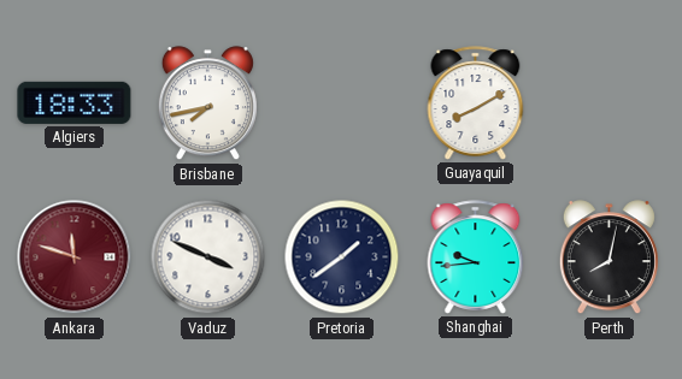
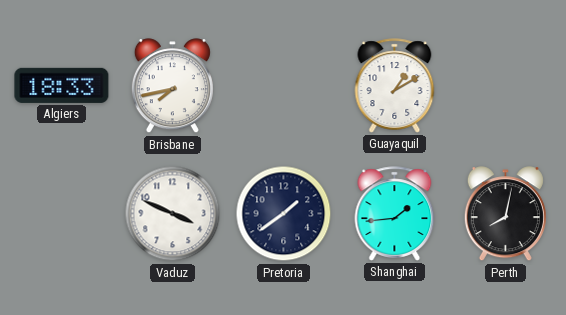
Guayaquil: 8:10 -> 1:10
Ankara: 11:48 -> none
Shanghai: 9:44 -> 1:44
